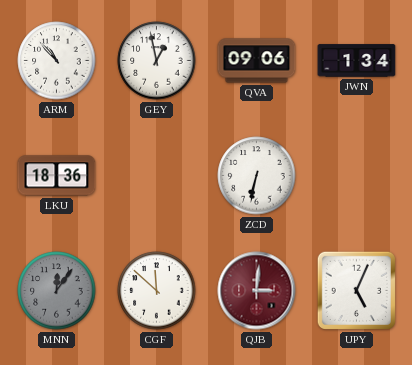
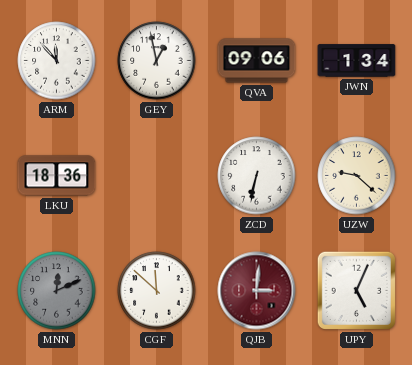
ARM: 10:53 -> 11:53
UZW: none -> 9:22
MNN: 12:06 -> 12:11
